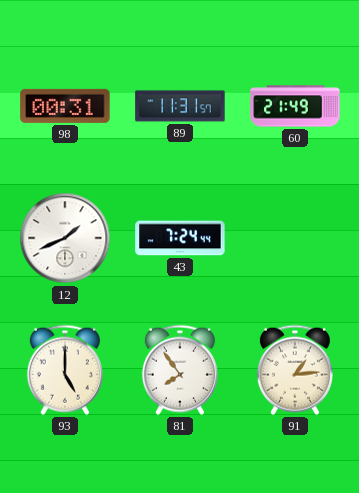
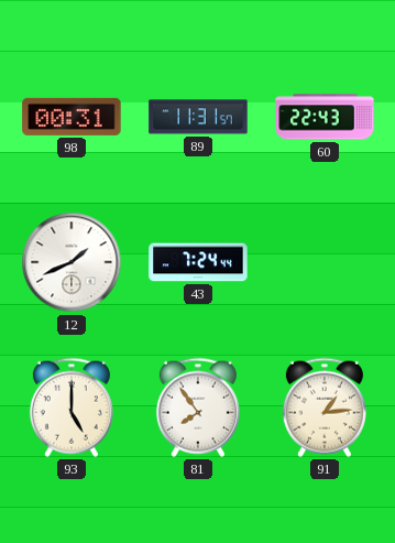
60: 21:49 -> 22:43
